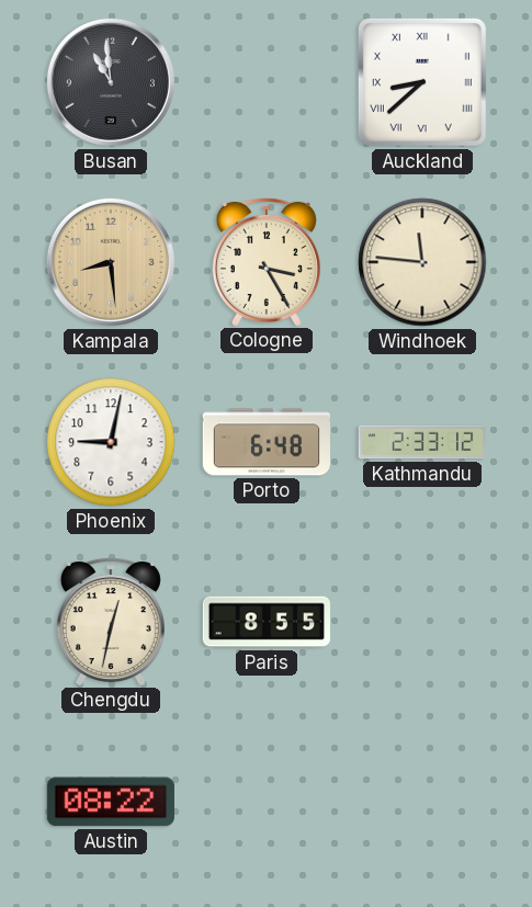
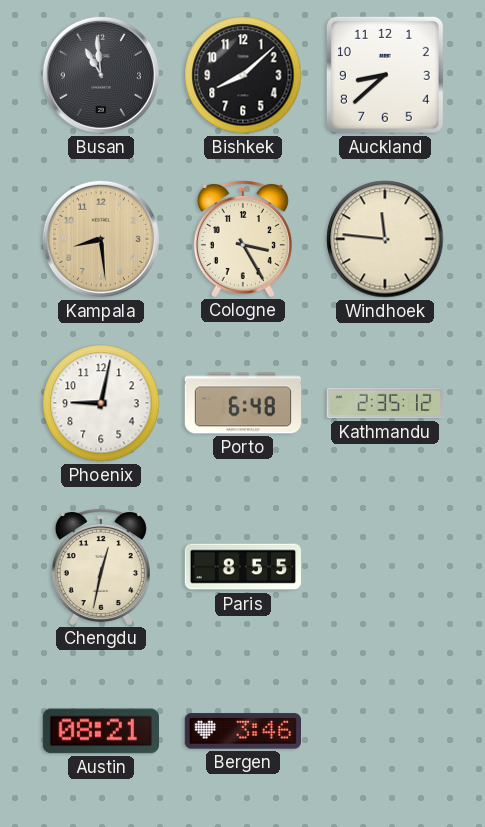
Bishkek: none -> 8:08
Auckland numerals: Roman -> Arabic
Kathmandu: 2:33 -> 2:35
Austin: 08:22 -> 08:21
Bergen: none -> 3:46
